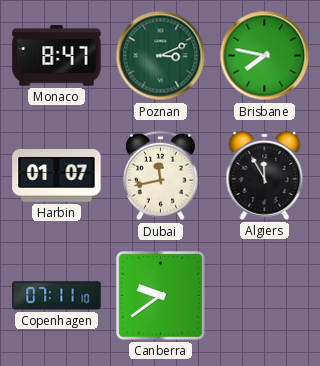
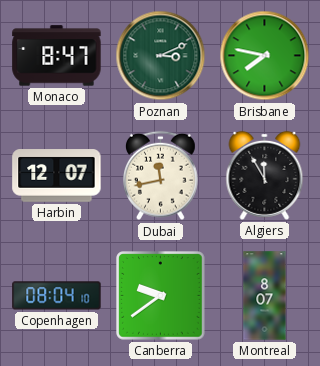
Harbin: 01:07 -> 12:07
Copenhagen: 07:11 -> 08:04
Montreal: none -> 8:07
